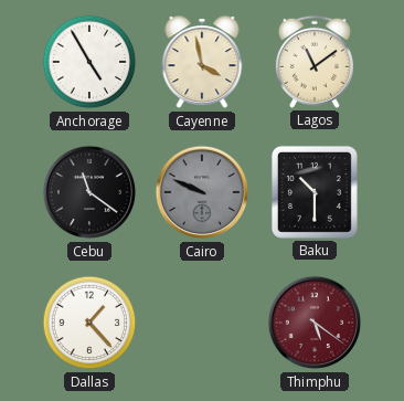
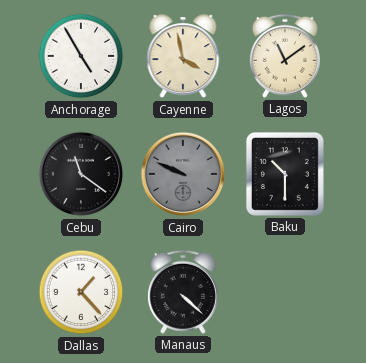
Manaus: none -> 4:22
Thimphu: 5:21 -> none
